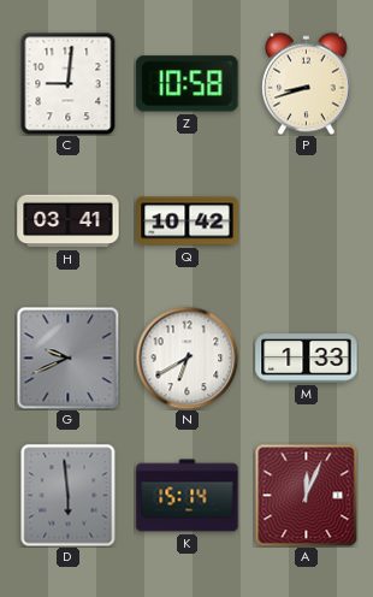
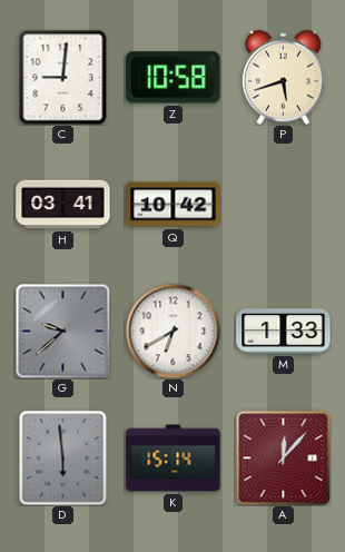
P: 8:42 -> 5:42
G: 9:41 -> 9:38
A: 12:04 -> 12:07
